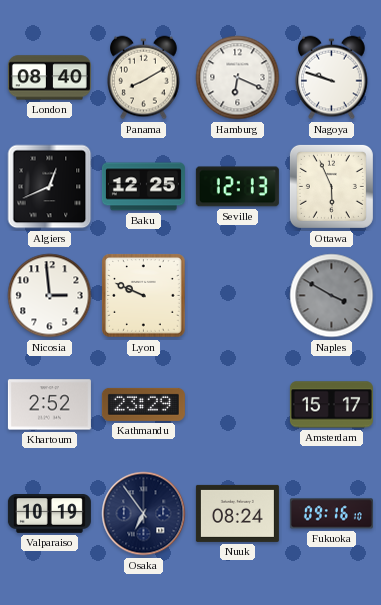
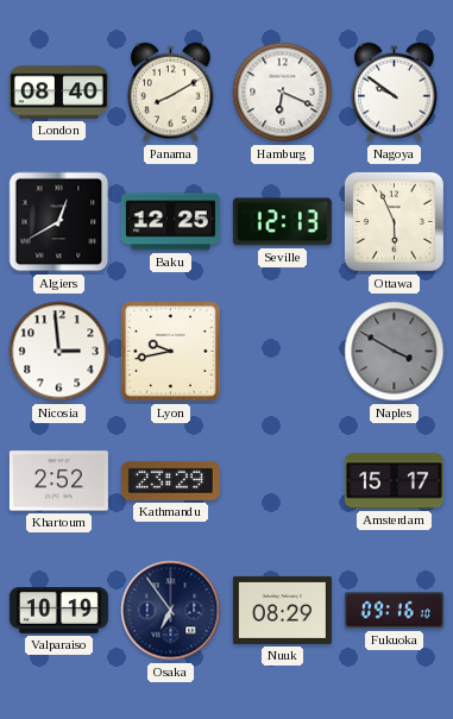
Nagoya: 9:48 -> 9:51
Algiers: 12:41 -> 12:40
Lyon: 9:49 -> 9:43
Nuuk: 08:24 -> 08:29
